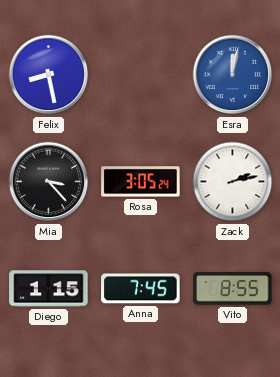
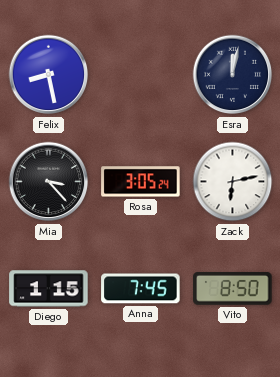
Esra dial: blue -> navy
Zack: 2:13 -> 6:13
Vito: 8:55 -> 8:50
